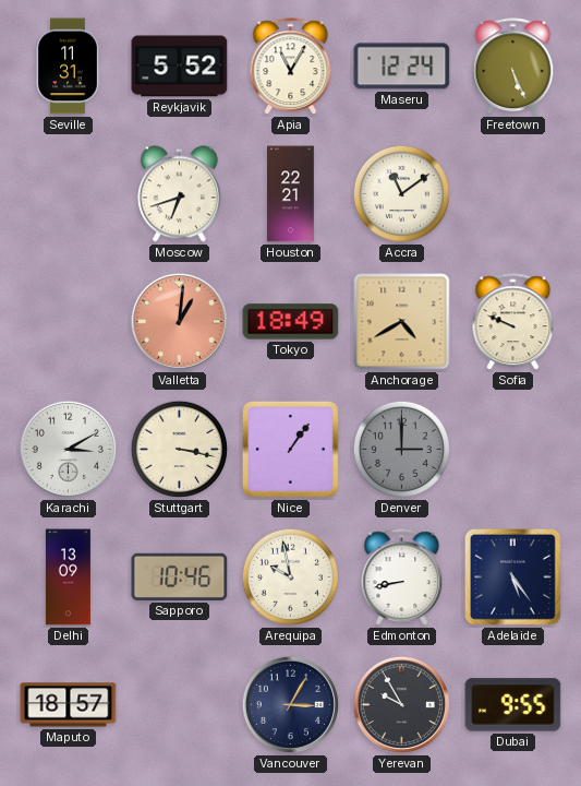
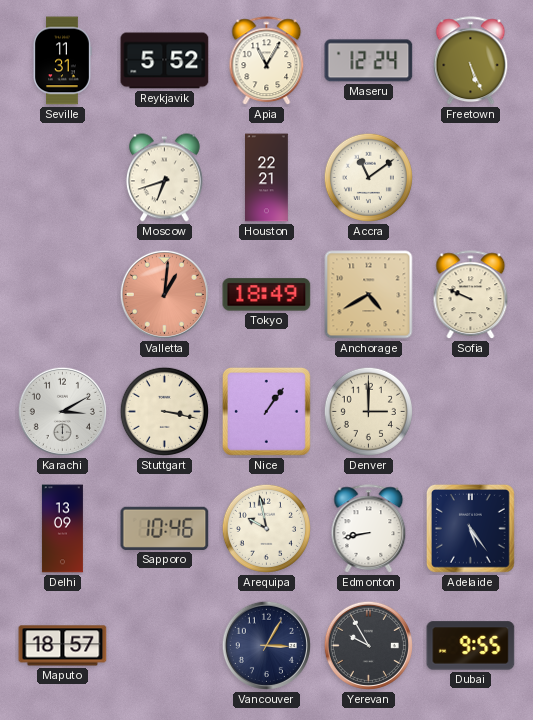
Denver dial: grey -> cream
